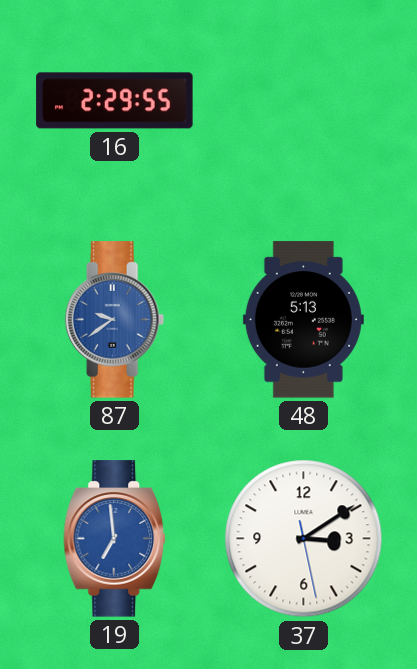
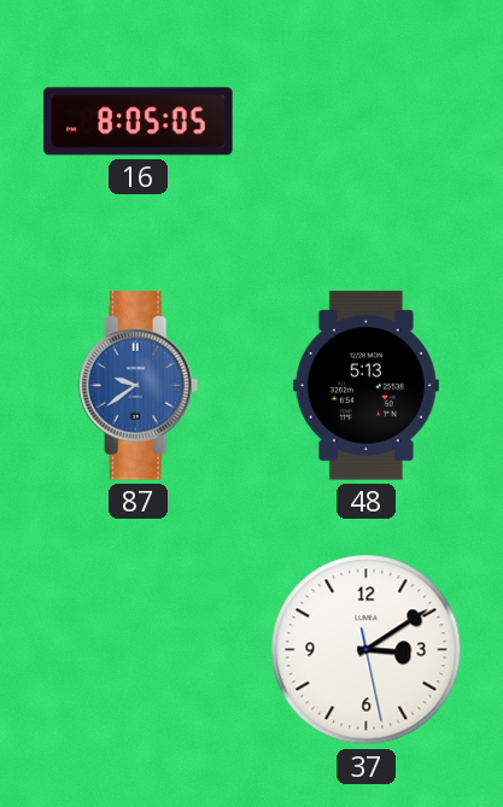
16: 2:29 -> 8:05
19: 6:59 -> none
